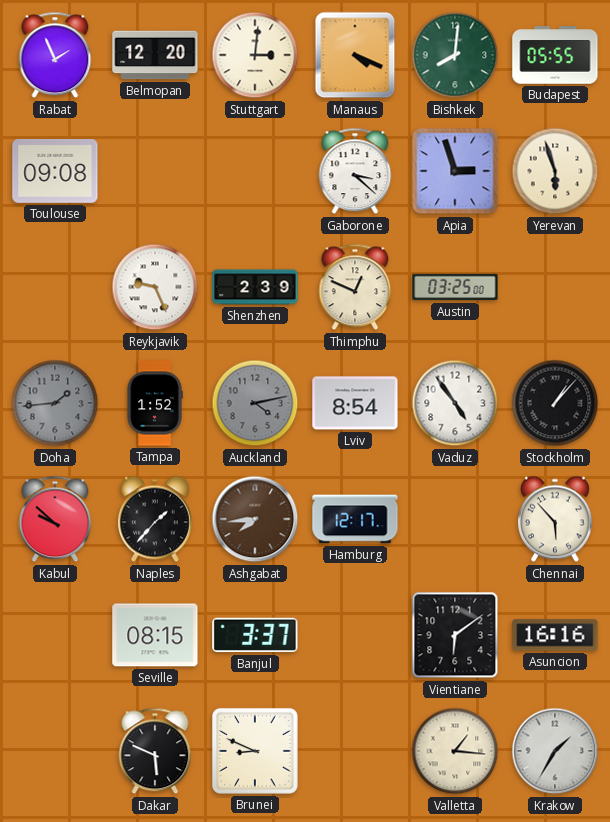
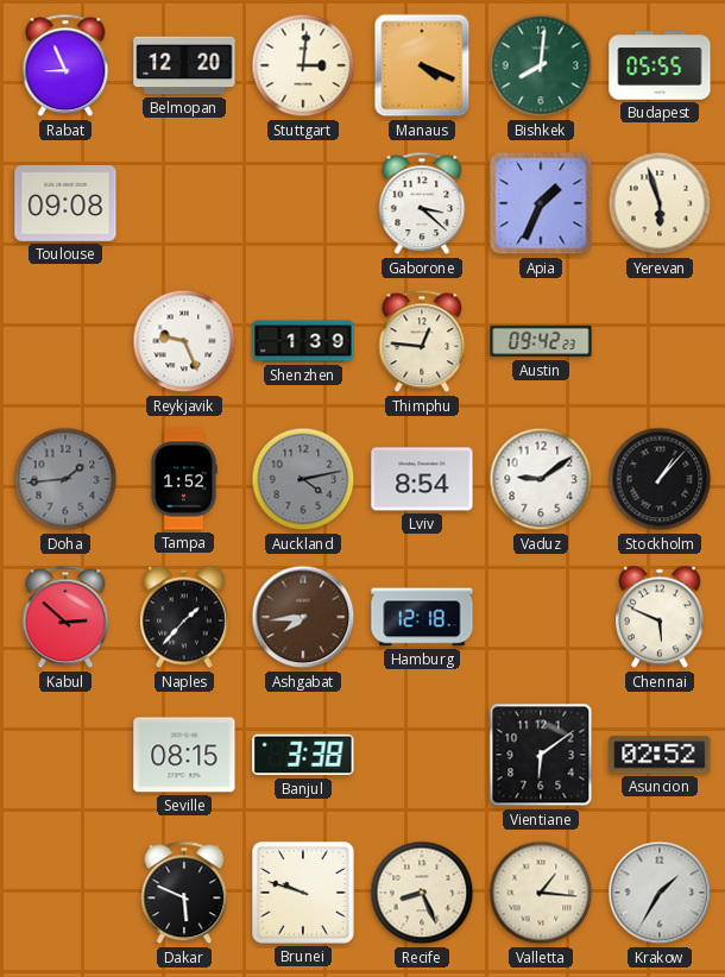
Rabat: 1:56 -> 8:56
Apia: 2:57 -> 1:34
Shenzhen: 2:39 -> 1:39
Thimphu: 12:49 -> 12:46
Austin: 03:25 -> 09:42
Vaduz: 4:54 -> 9:09
Kabul: 9:52 -> 2:52
Hamburg: 12:17 -> 12:18
Chennai: 5:53 -> 5:49
Banjul: 3:37 -> 3:38
Asuncion: 16:16 -> 02:52
Brunei: 8:49 -> 9:48
Recife: none -> 8:26
